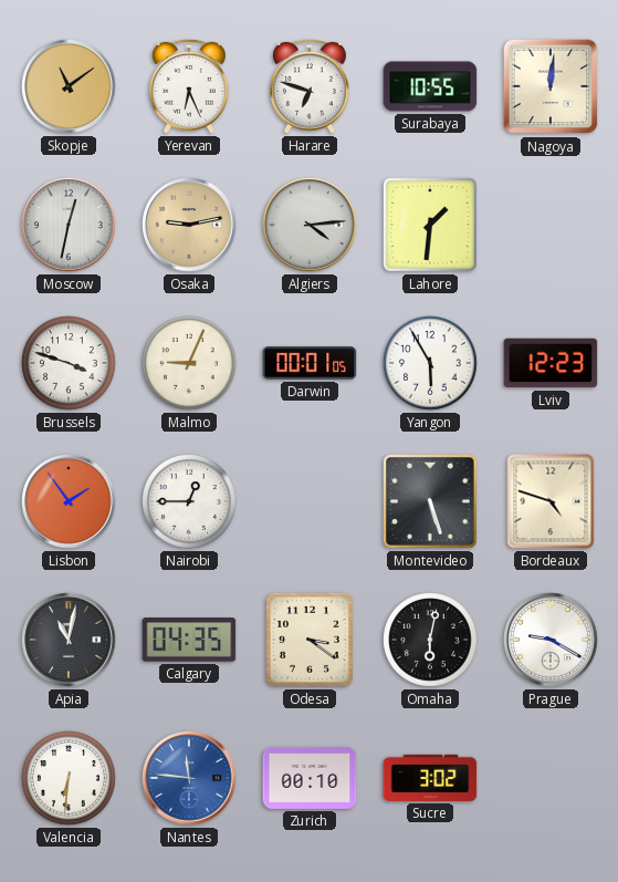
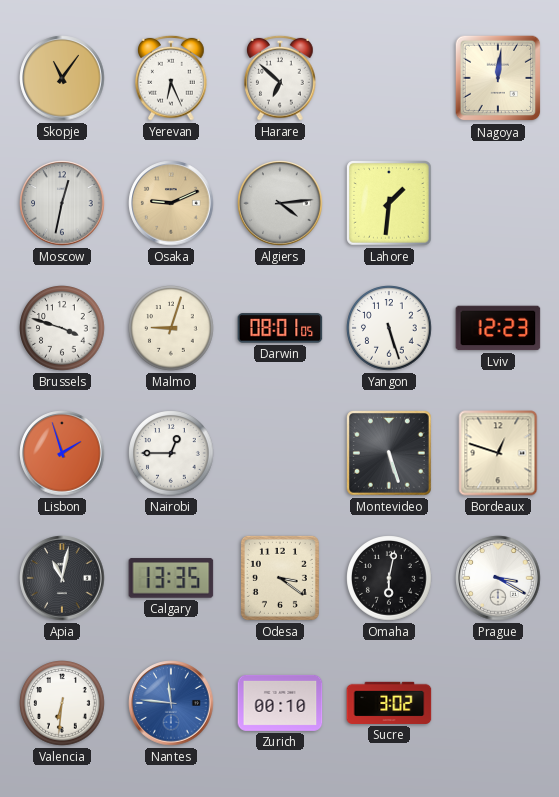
Skopje: 11:09 -> 11:06
Harare: 6:48 -> 6:52
Surabaya: 10:55 -> none
Osaka: 9:13 -> 9:11
Malmo: 9:04 -> 9:03
Darwin: 00:01 -> 08:01
Yangon: 5:55 -> 5:27
Lisbon: 1:54 -> 1:57
Bordeaux: 4:48 -> 12:48
Calgary: 04:35 -> 13:35
Prague: 9:20 -> 3:20
